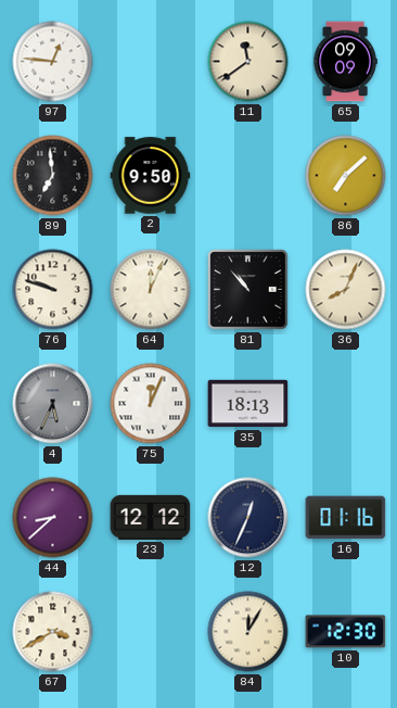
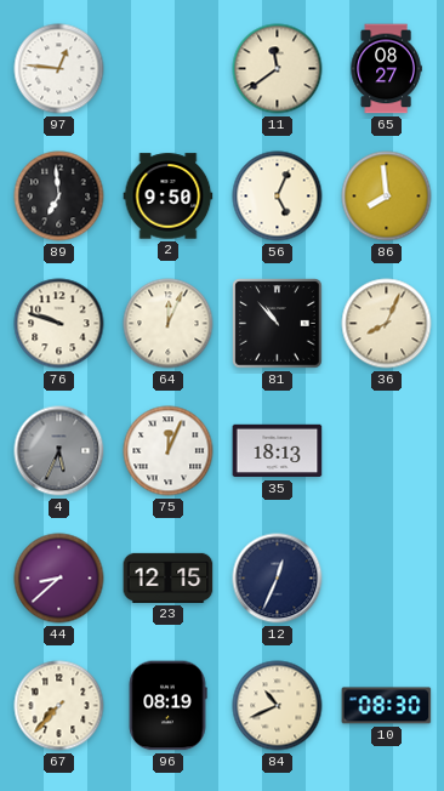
65: 09:09 -> 08:27
56: none -> 5:04
86: 7:08 -> 7:59
23: 12:12 -> 12:15
16: 01:16 -> none
67: 3:40 -> 7:37
96: none -> 08:19
84: 12:05 -> 10:41
10: 12:30 -> 08:30
